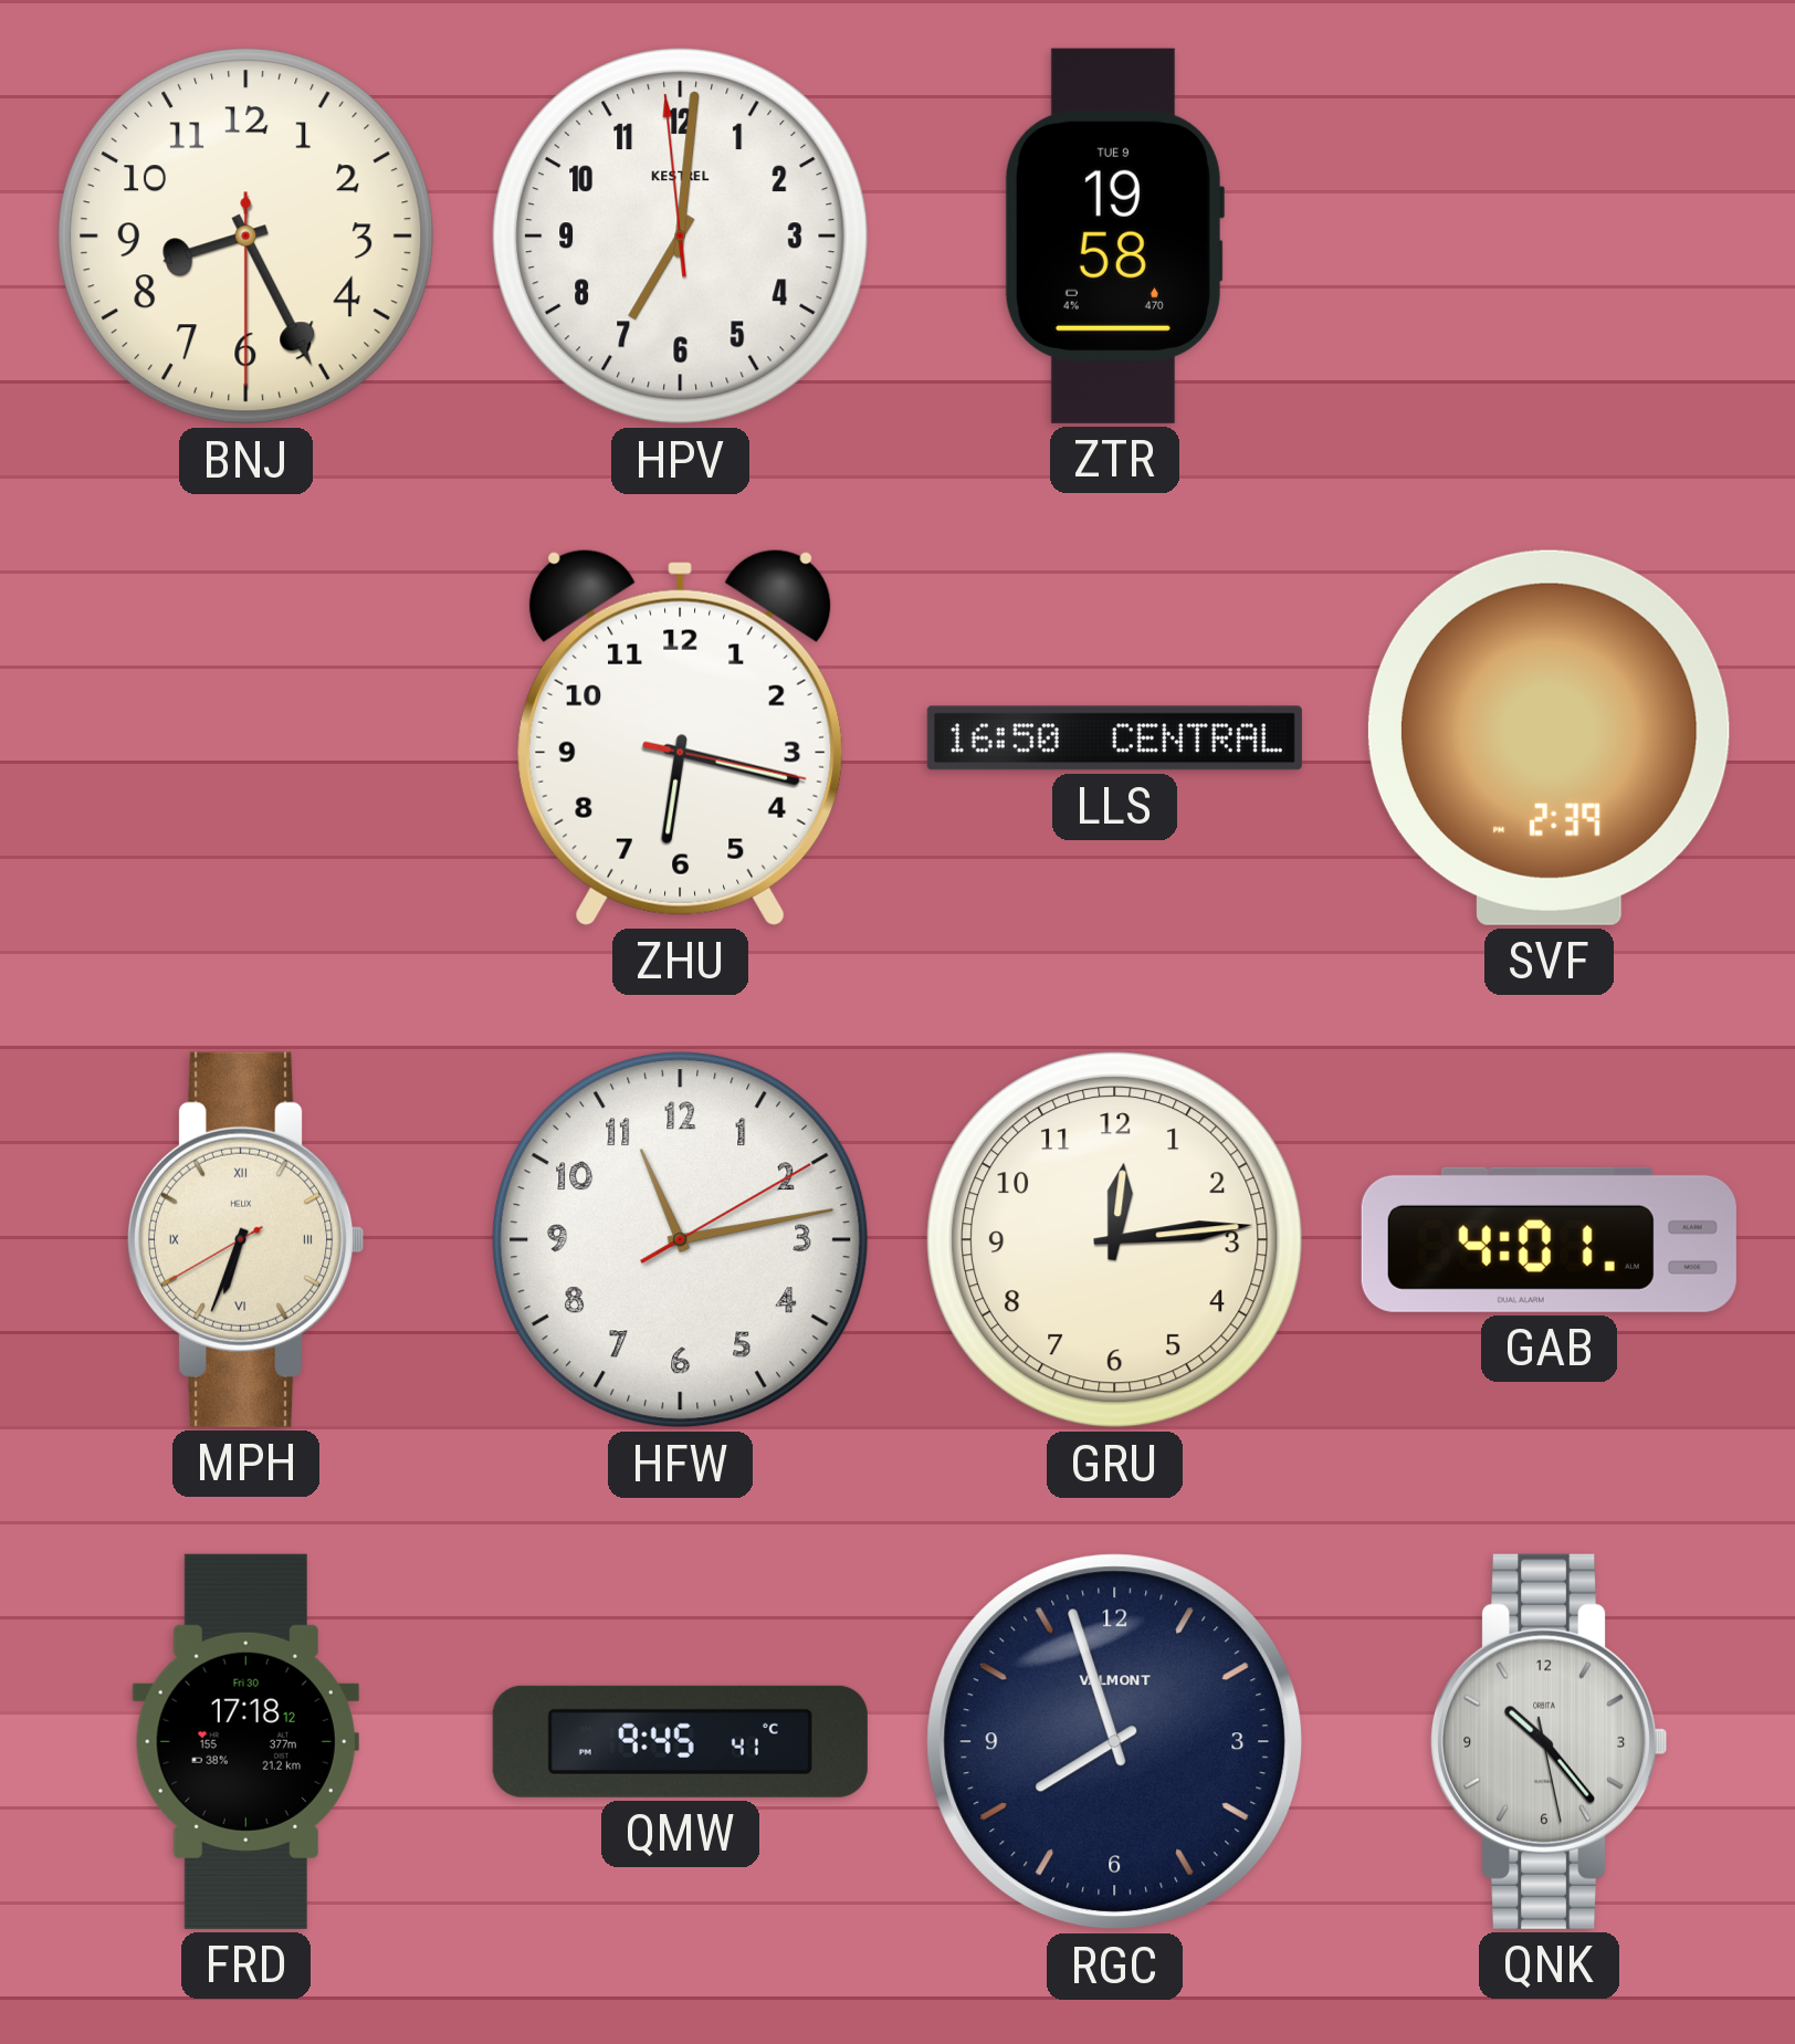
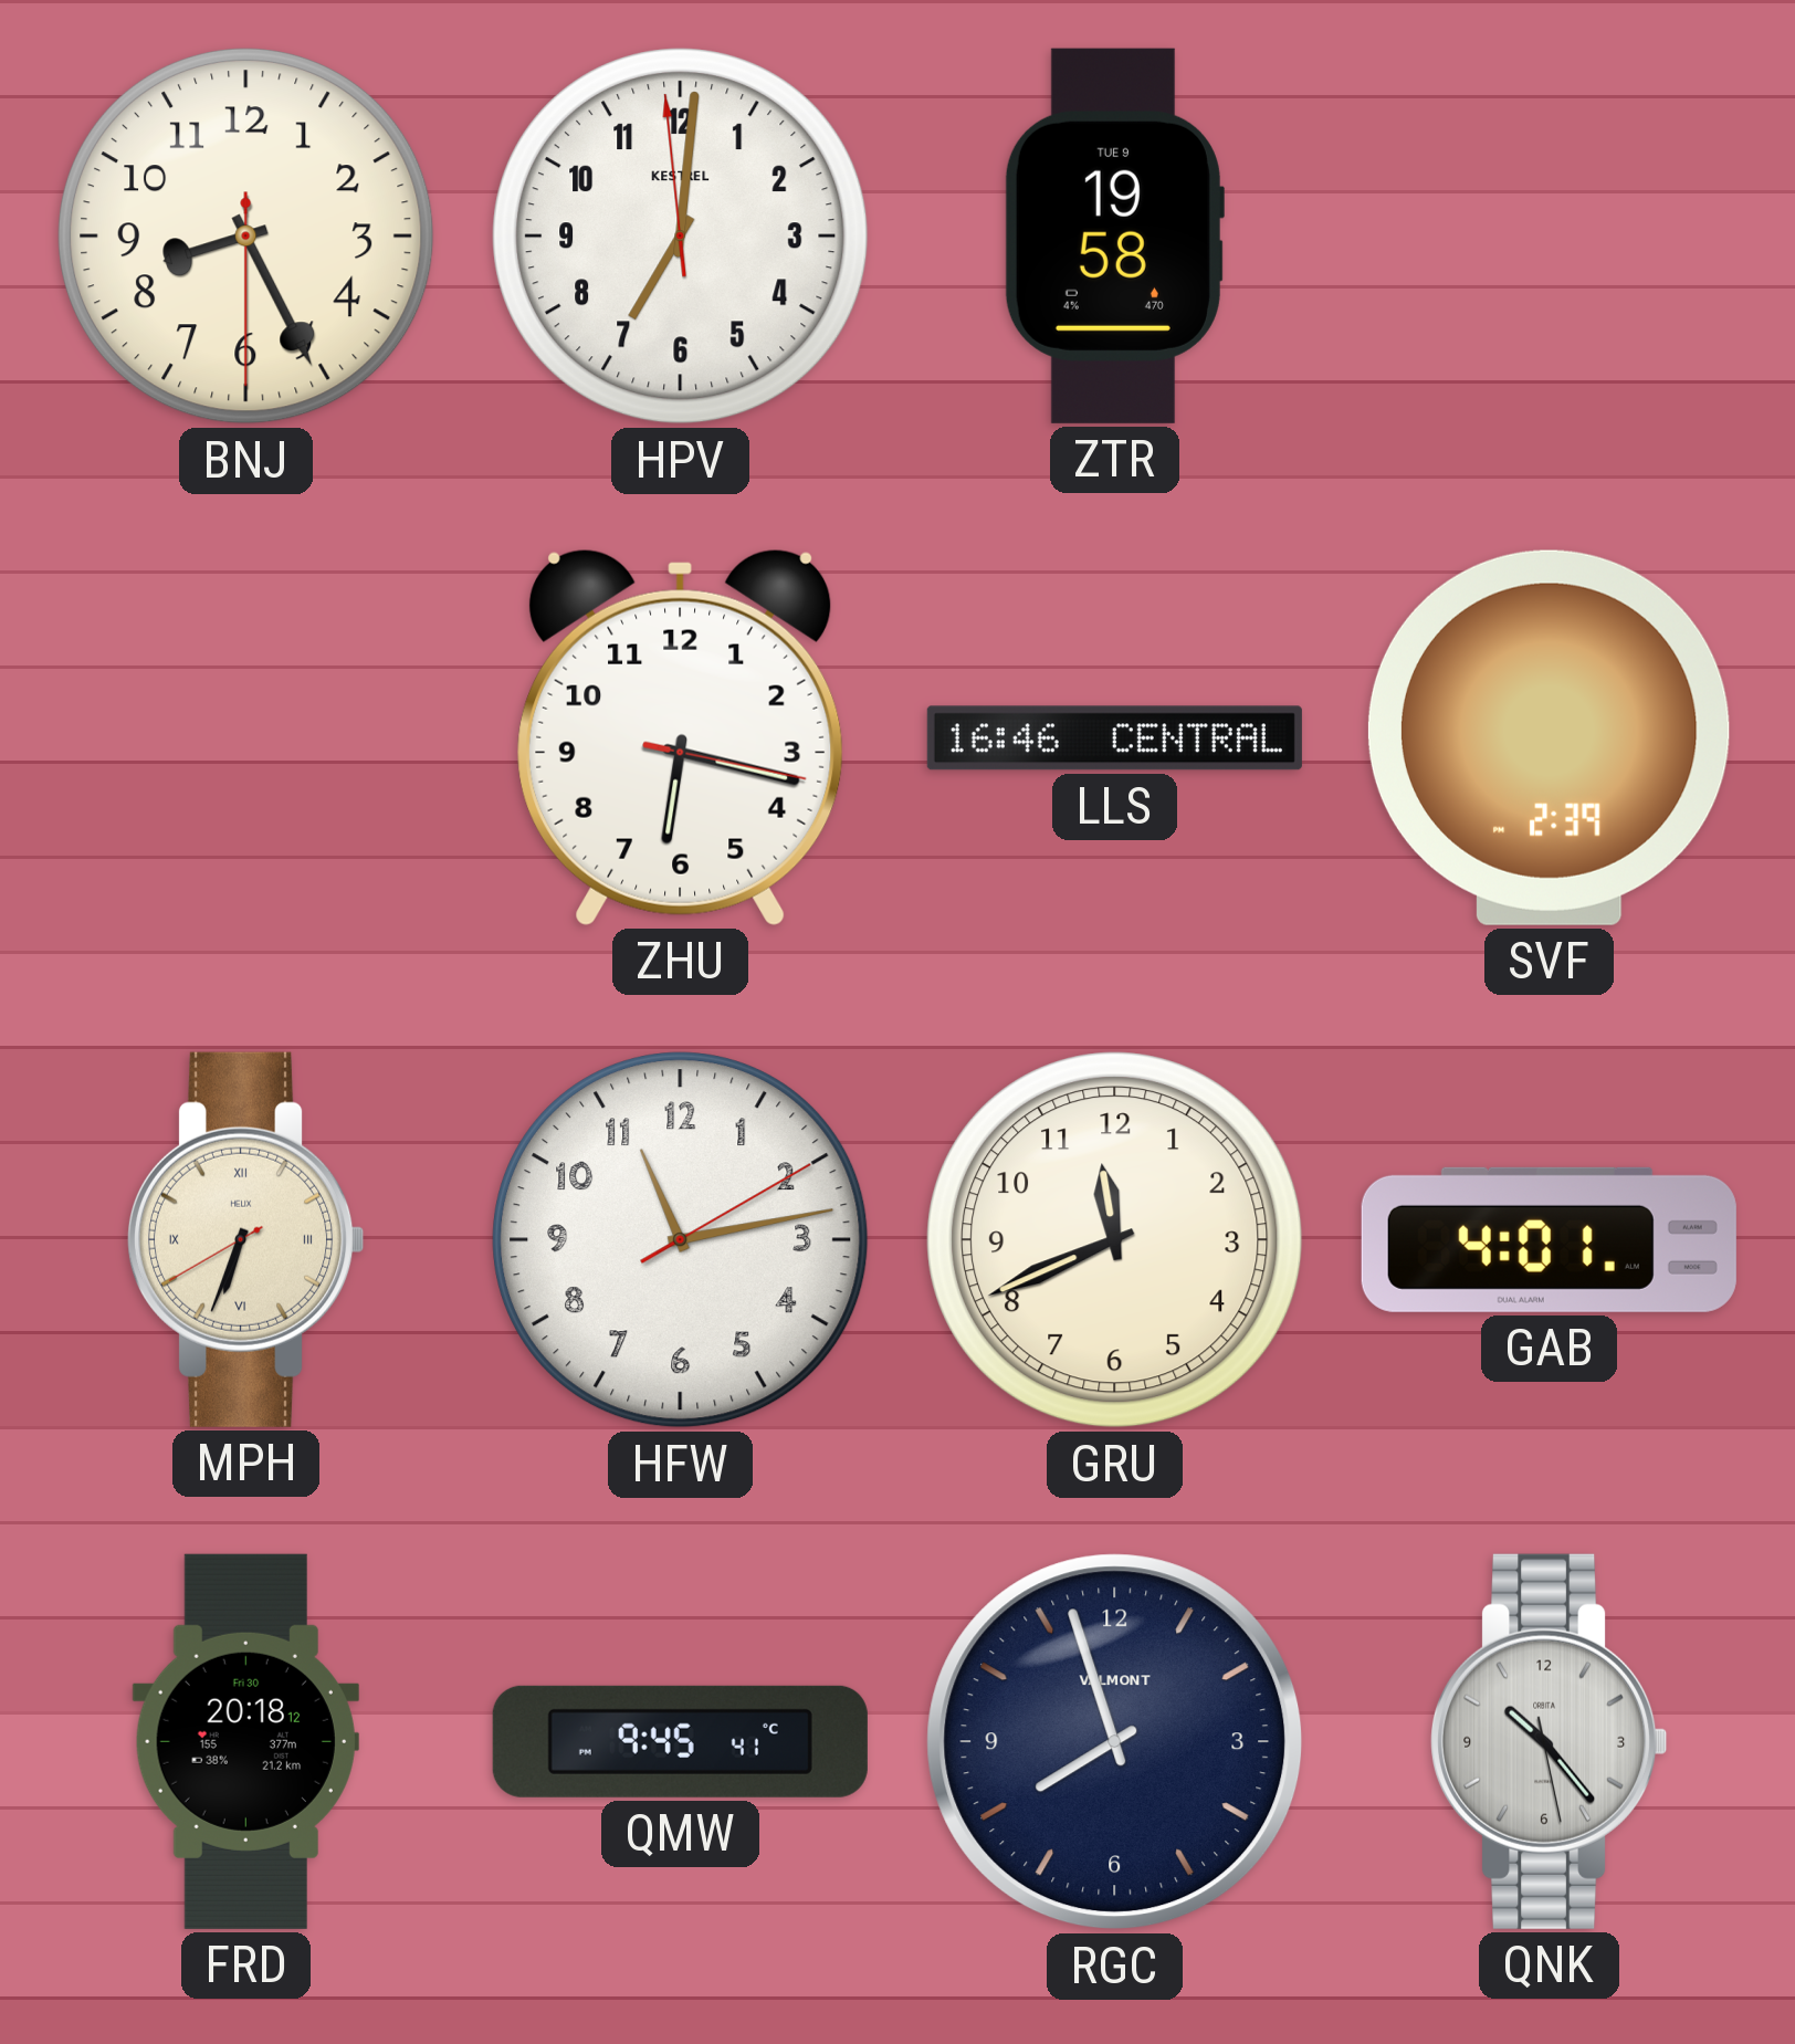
LLS: 16:50 -> 16:46
GRU: 12:14 -> 11:41
FRD: 17:18 -> 20:18
